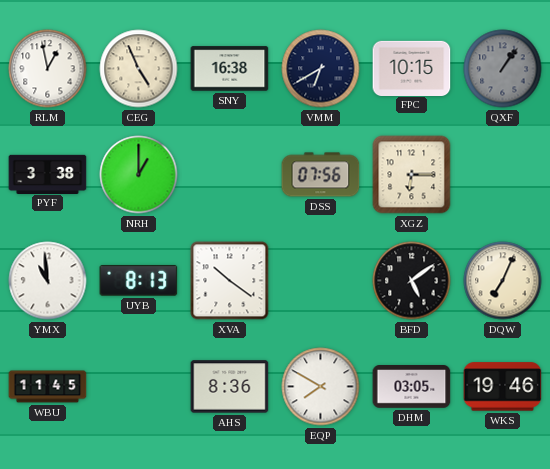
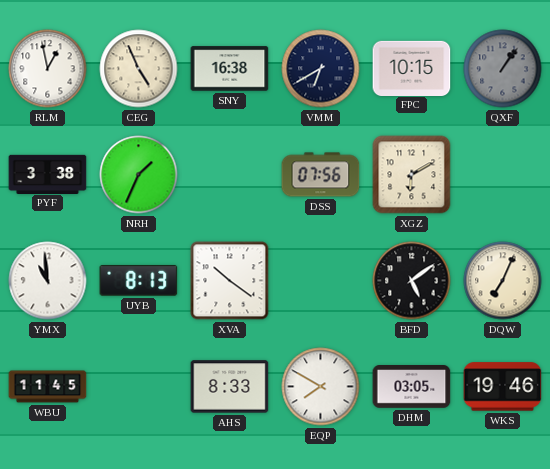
NRH: 1:00 -> 1:34
XGZ: 6:15 -> 6:10
AHS: 8:36 -> 8:33
